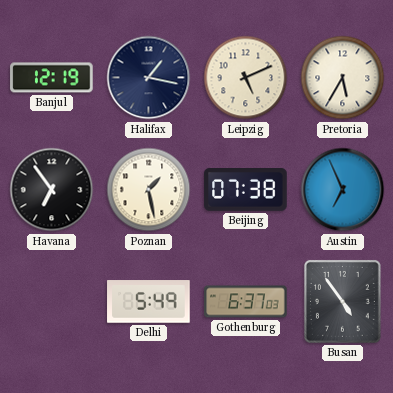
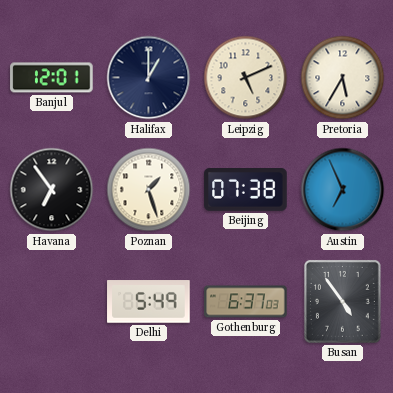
Banjul: 12:19 -> 12:01
Halifax: 1:17 -> 1:00
Poznan: 1:28 -> 1:27
